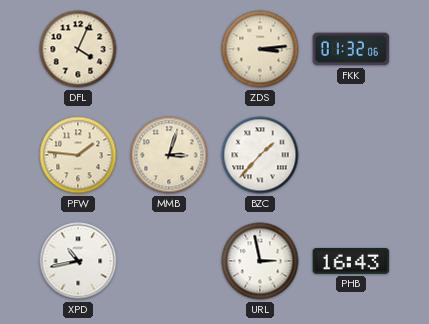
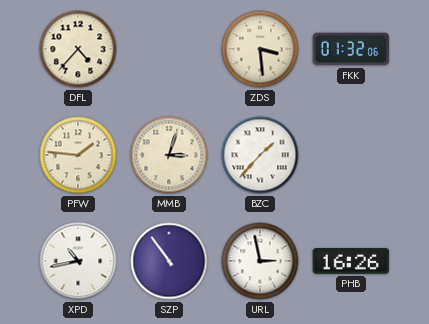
DFL: 4:04 -> 4:37
ZDS: 3:14 -> 3:29
SZP: none -> 10:54
PHB: 16:43 -> 16:26
